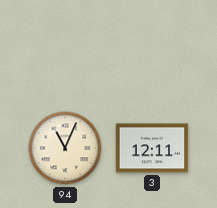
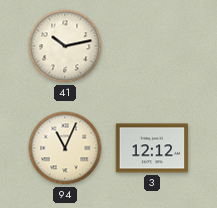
41: none -> 10:13
3: 12:11 -> 12:12
